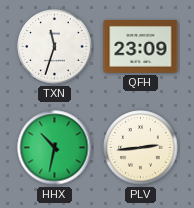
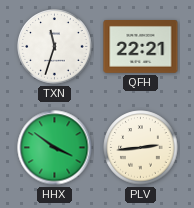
QFH: 23:09 -> 22:21
HHX: 10:32 -> 3:51
